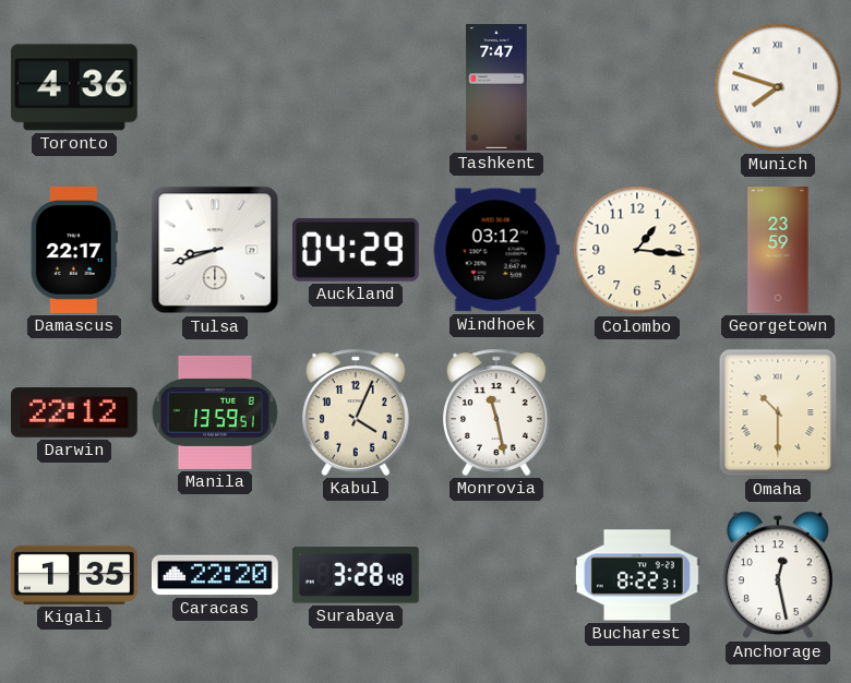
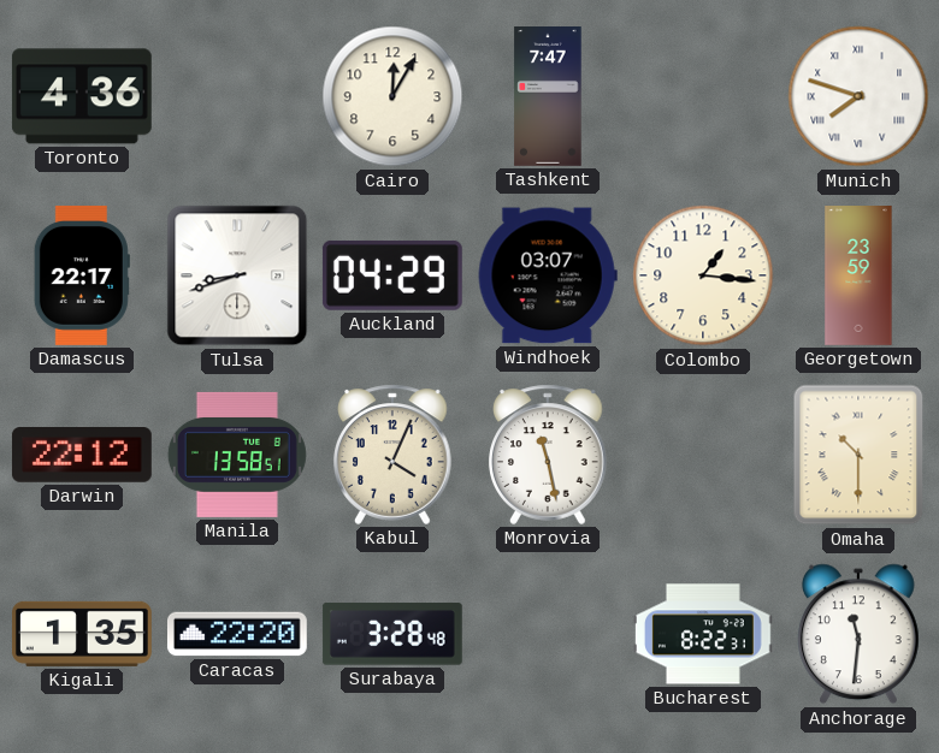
Cairo: none -> 12:05
Windhoek: 03:12 -> 03:07
Manila: 13:59 -> 13:58
Anchorage: 12:28 -> 11:31
